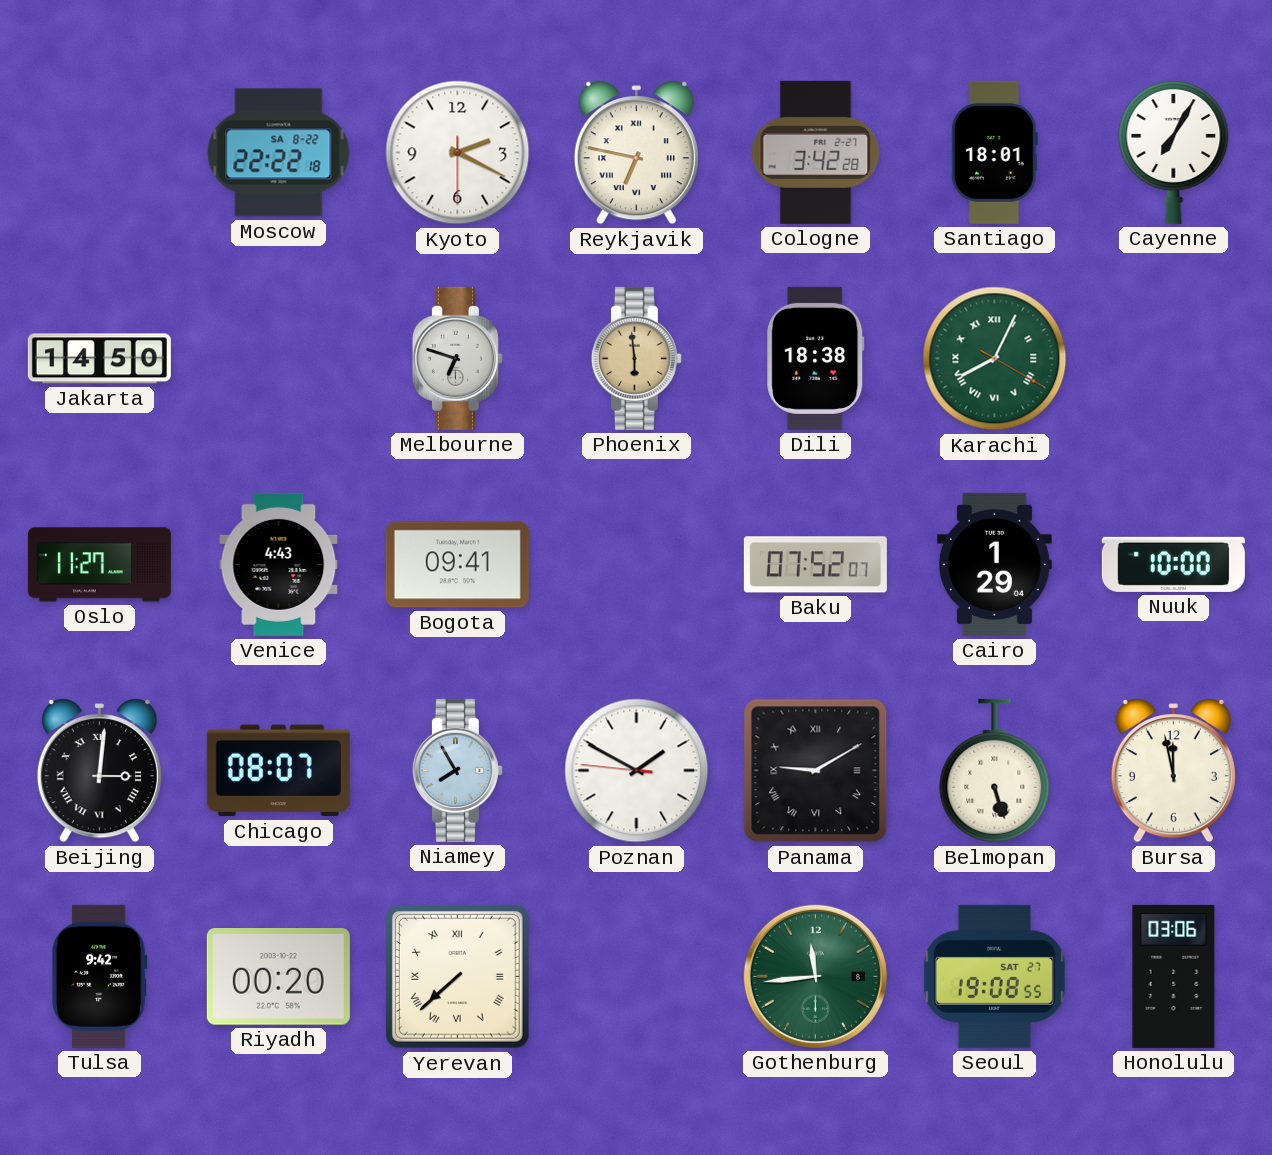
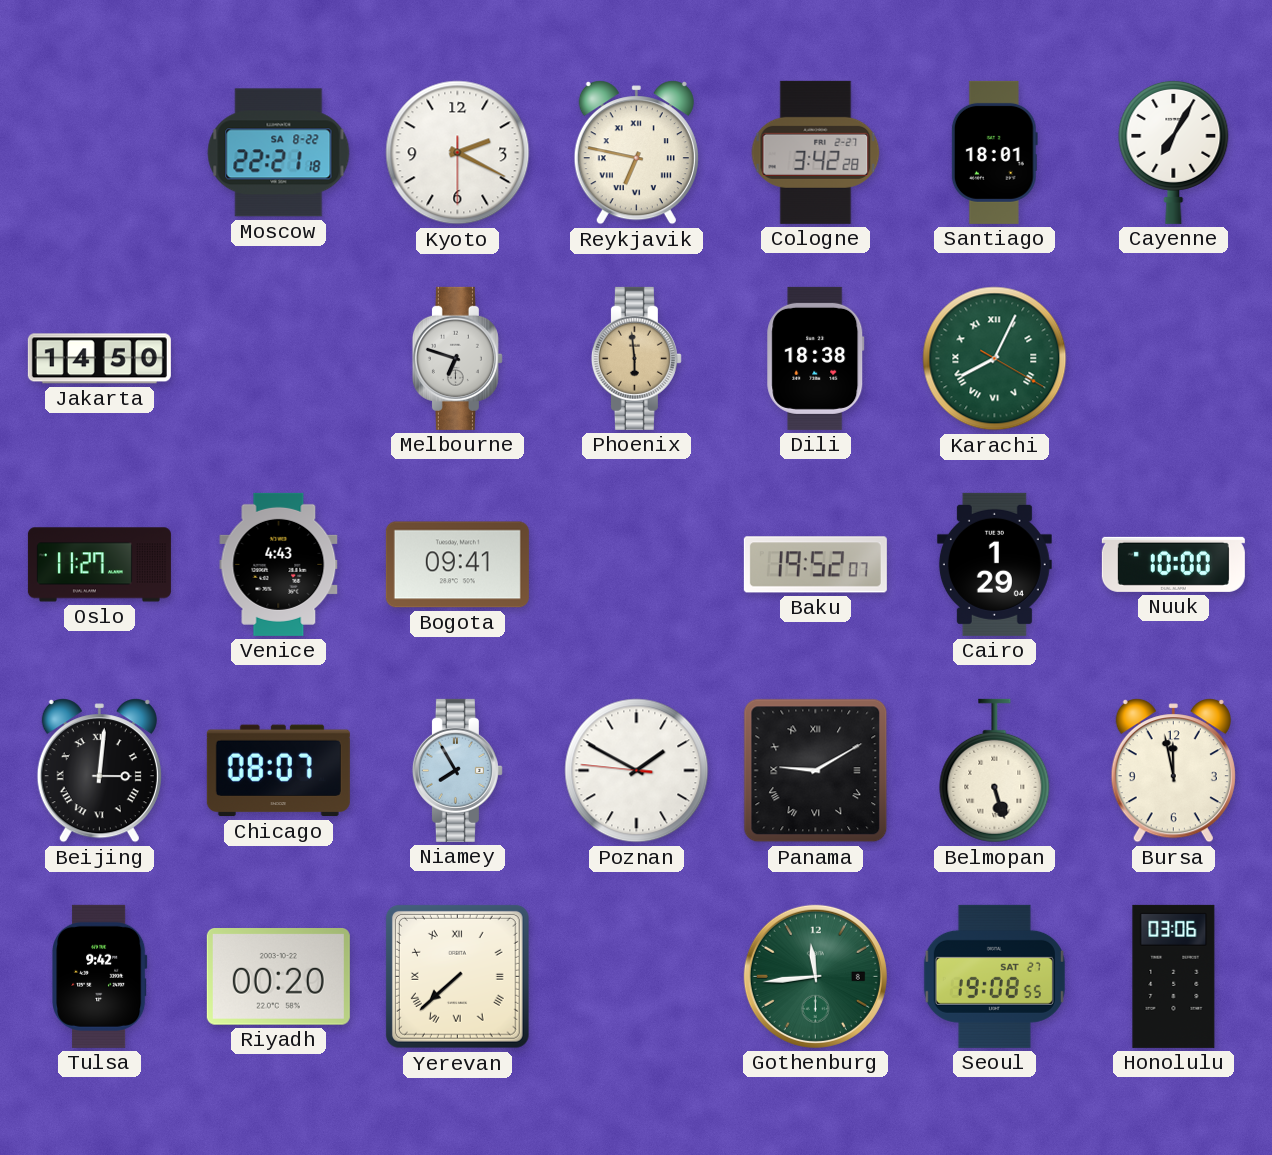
Moscow: 22:22 -> 22:21
Baku: 07:52 -> 19:52
